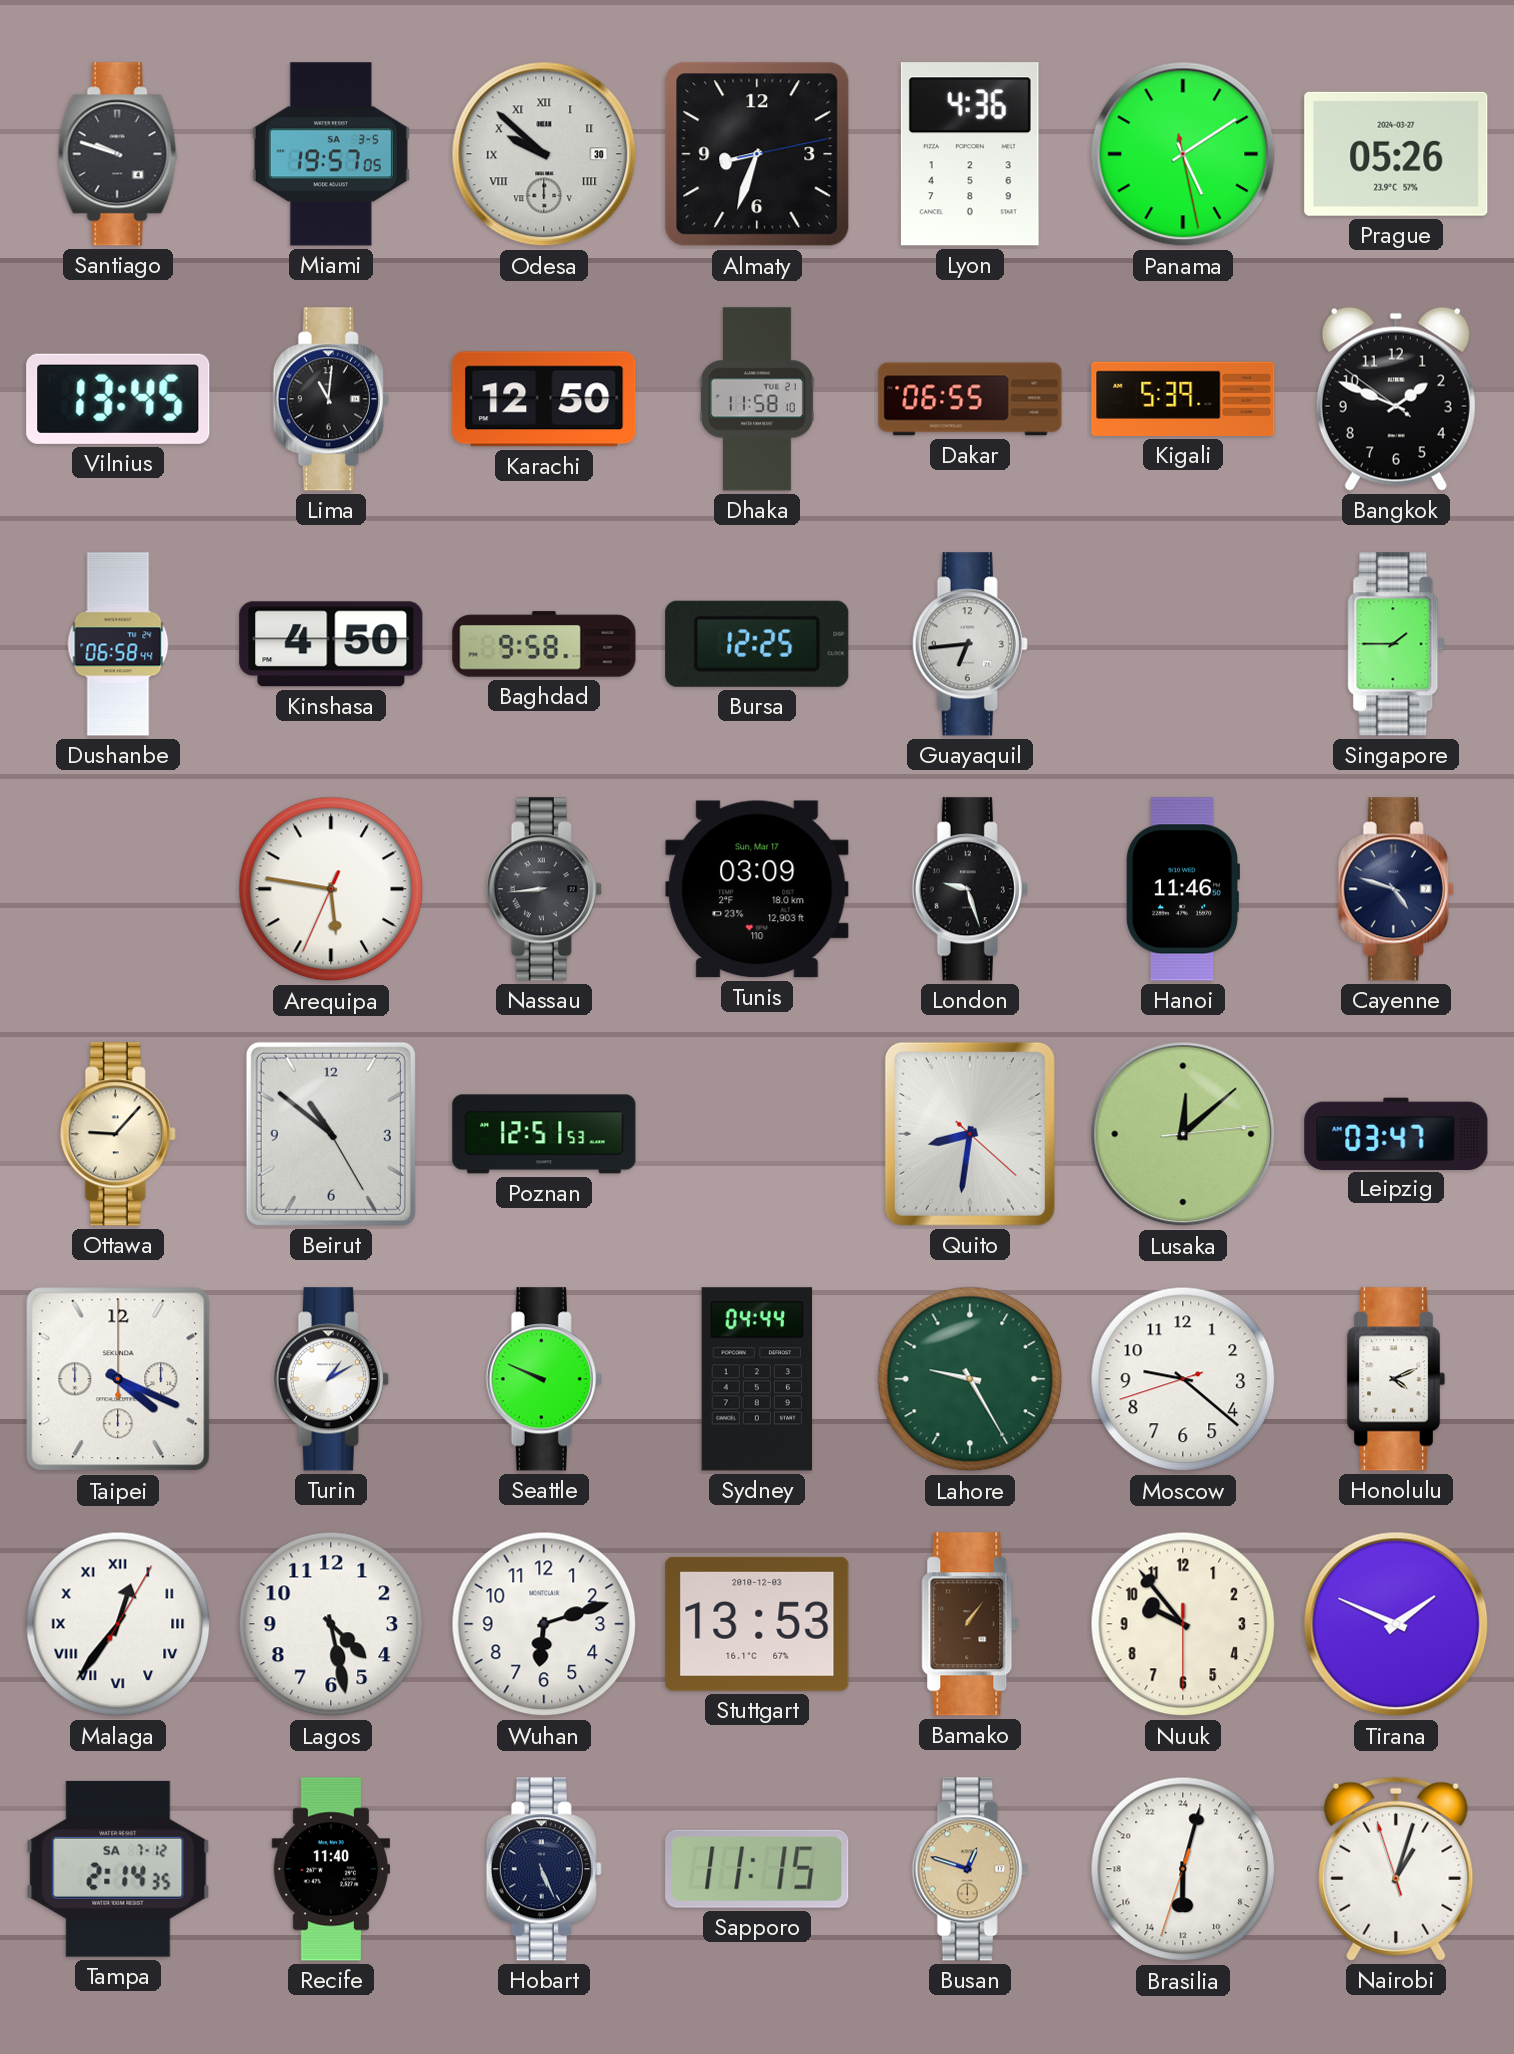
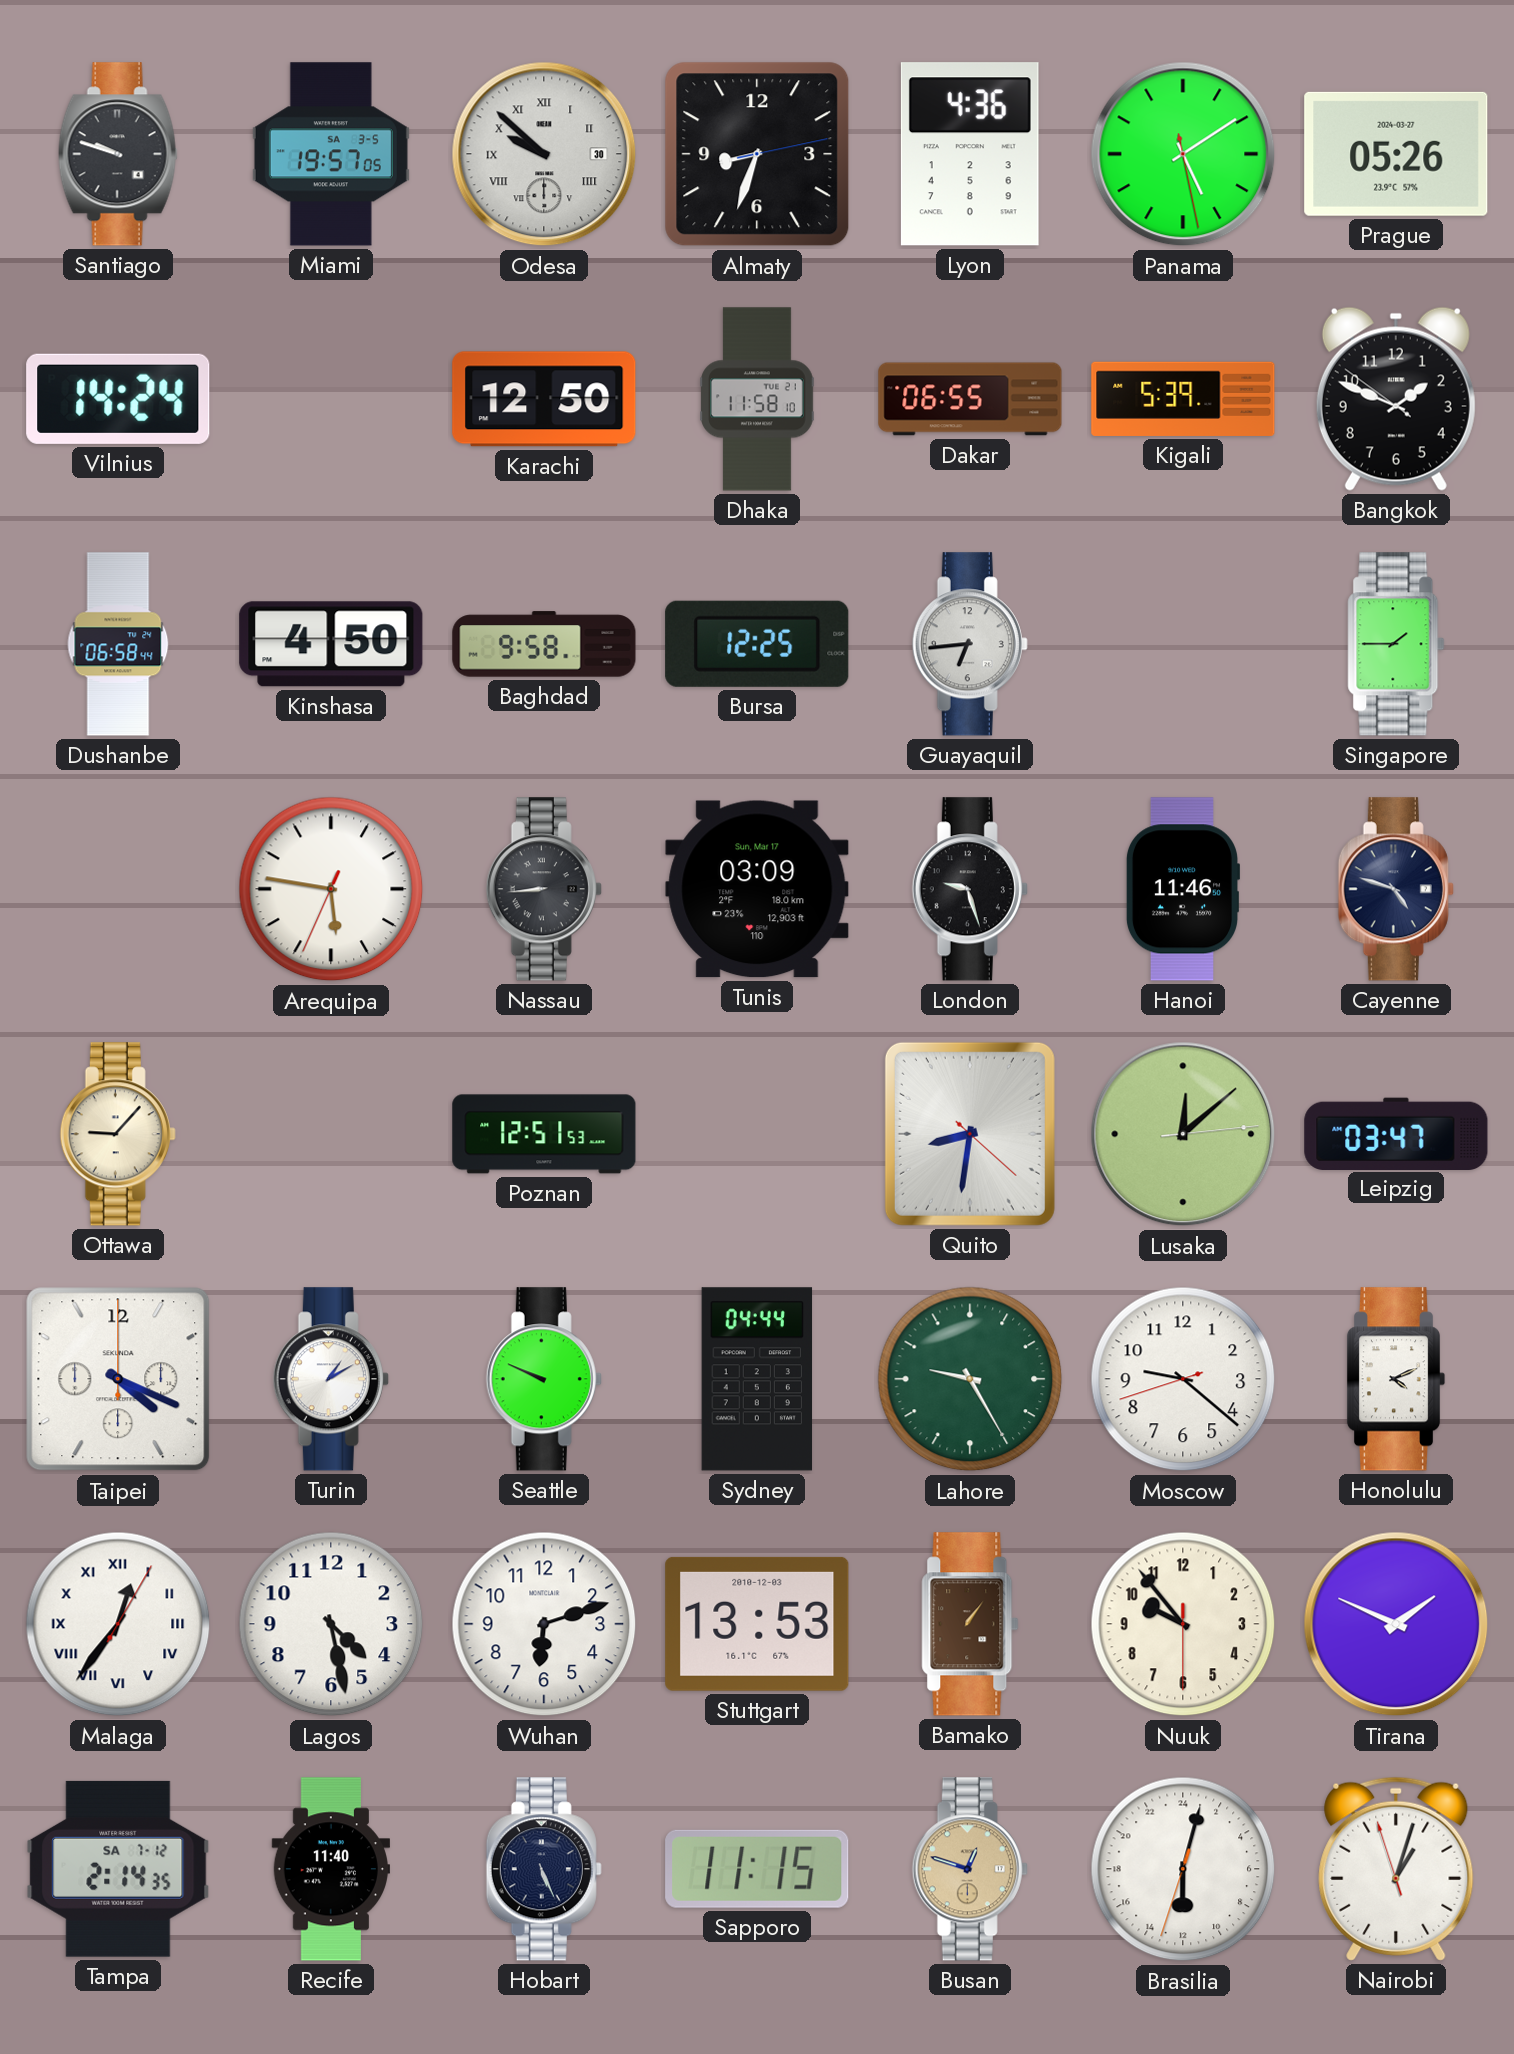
Vilnius: 13:45 -> 14:24
Lima: 11:01 -> none
Beirut: 10:51 -> none
